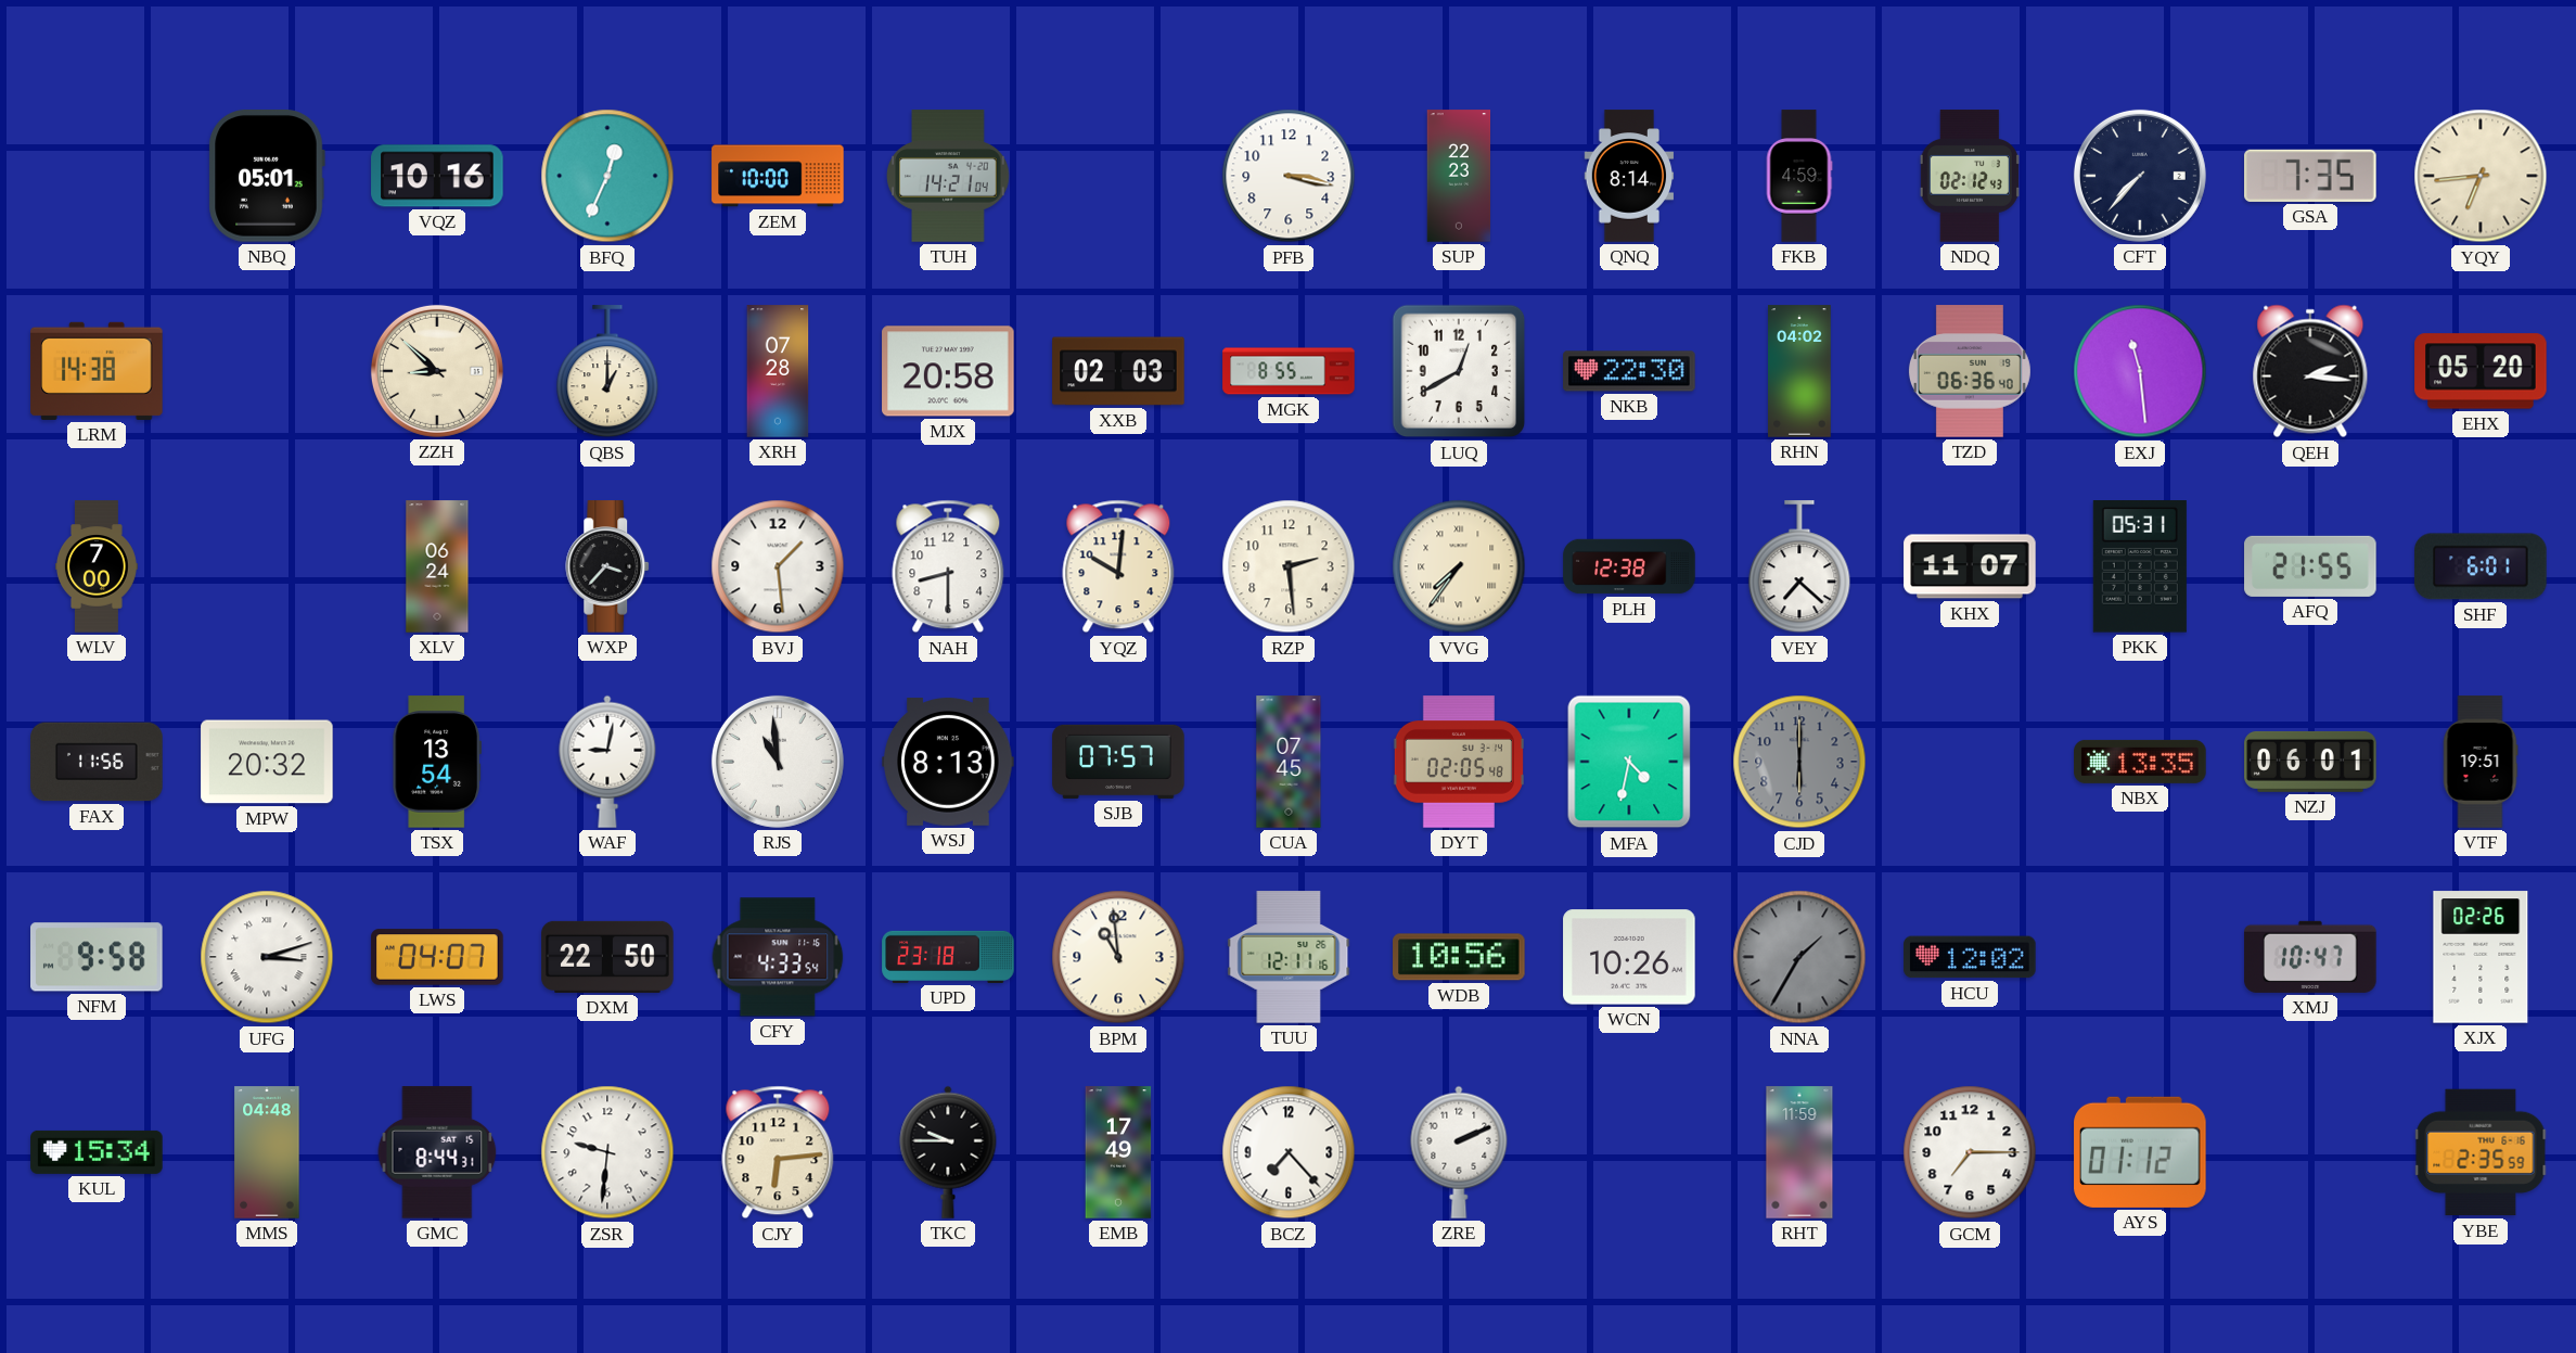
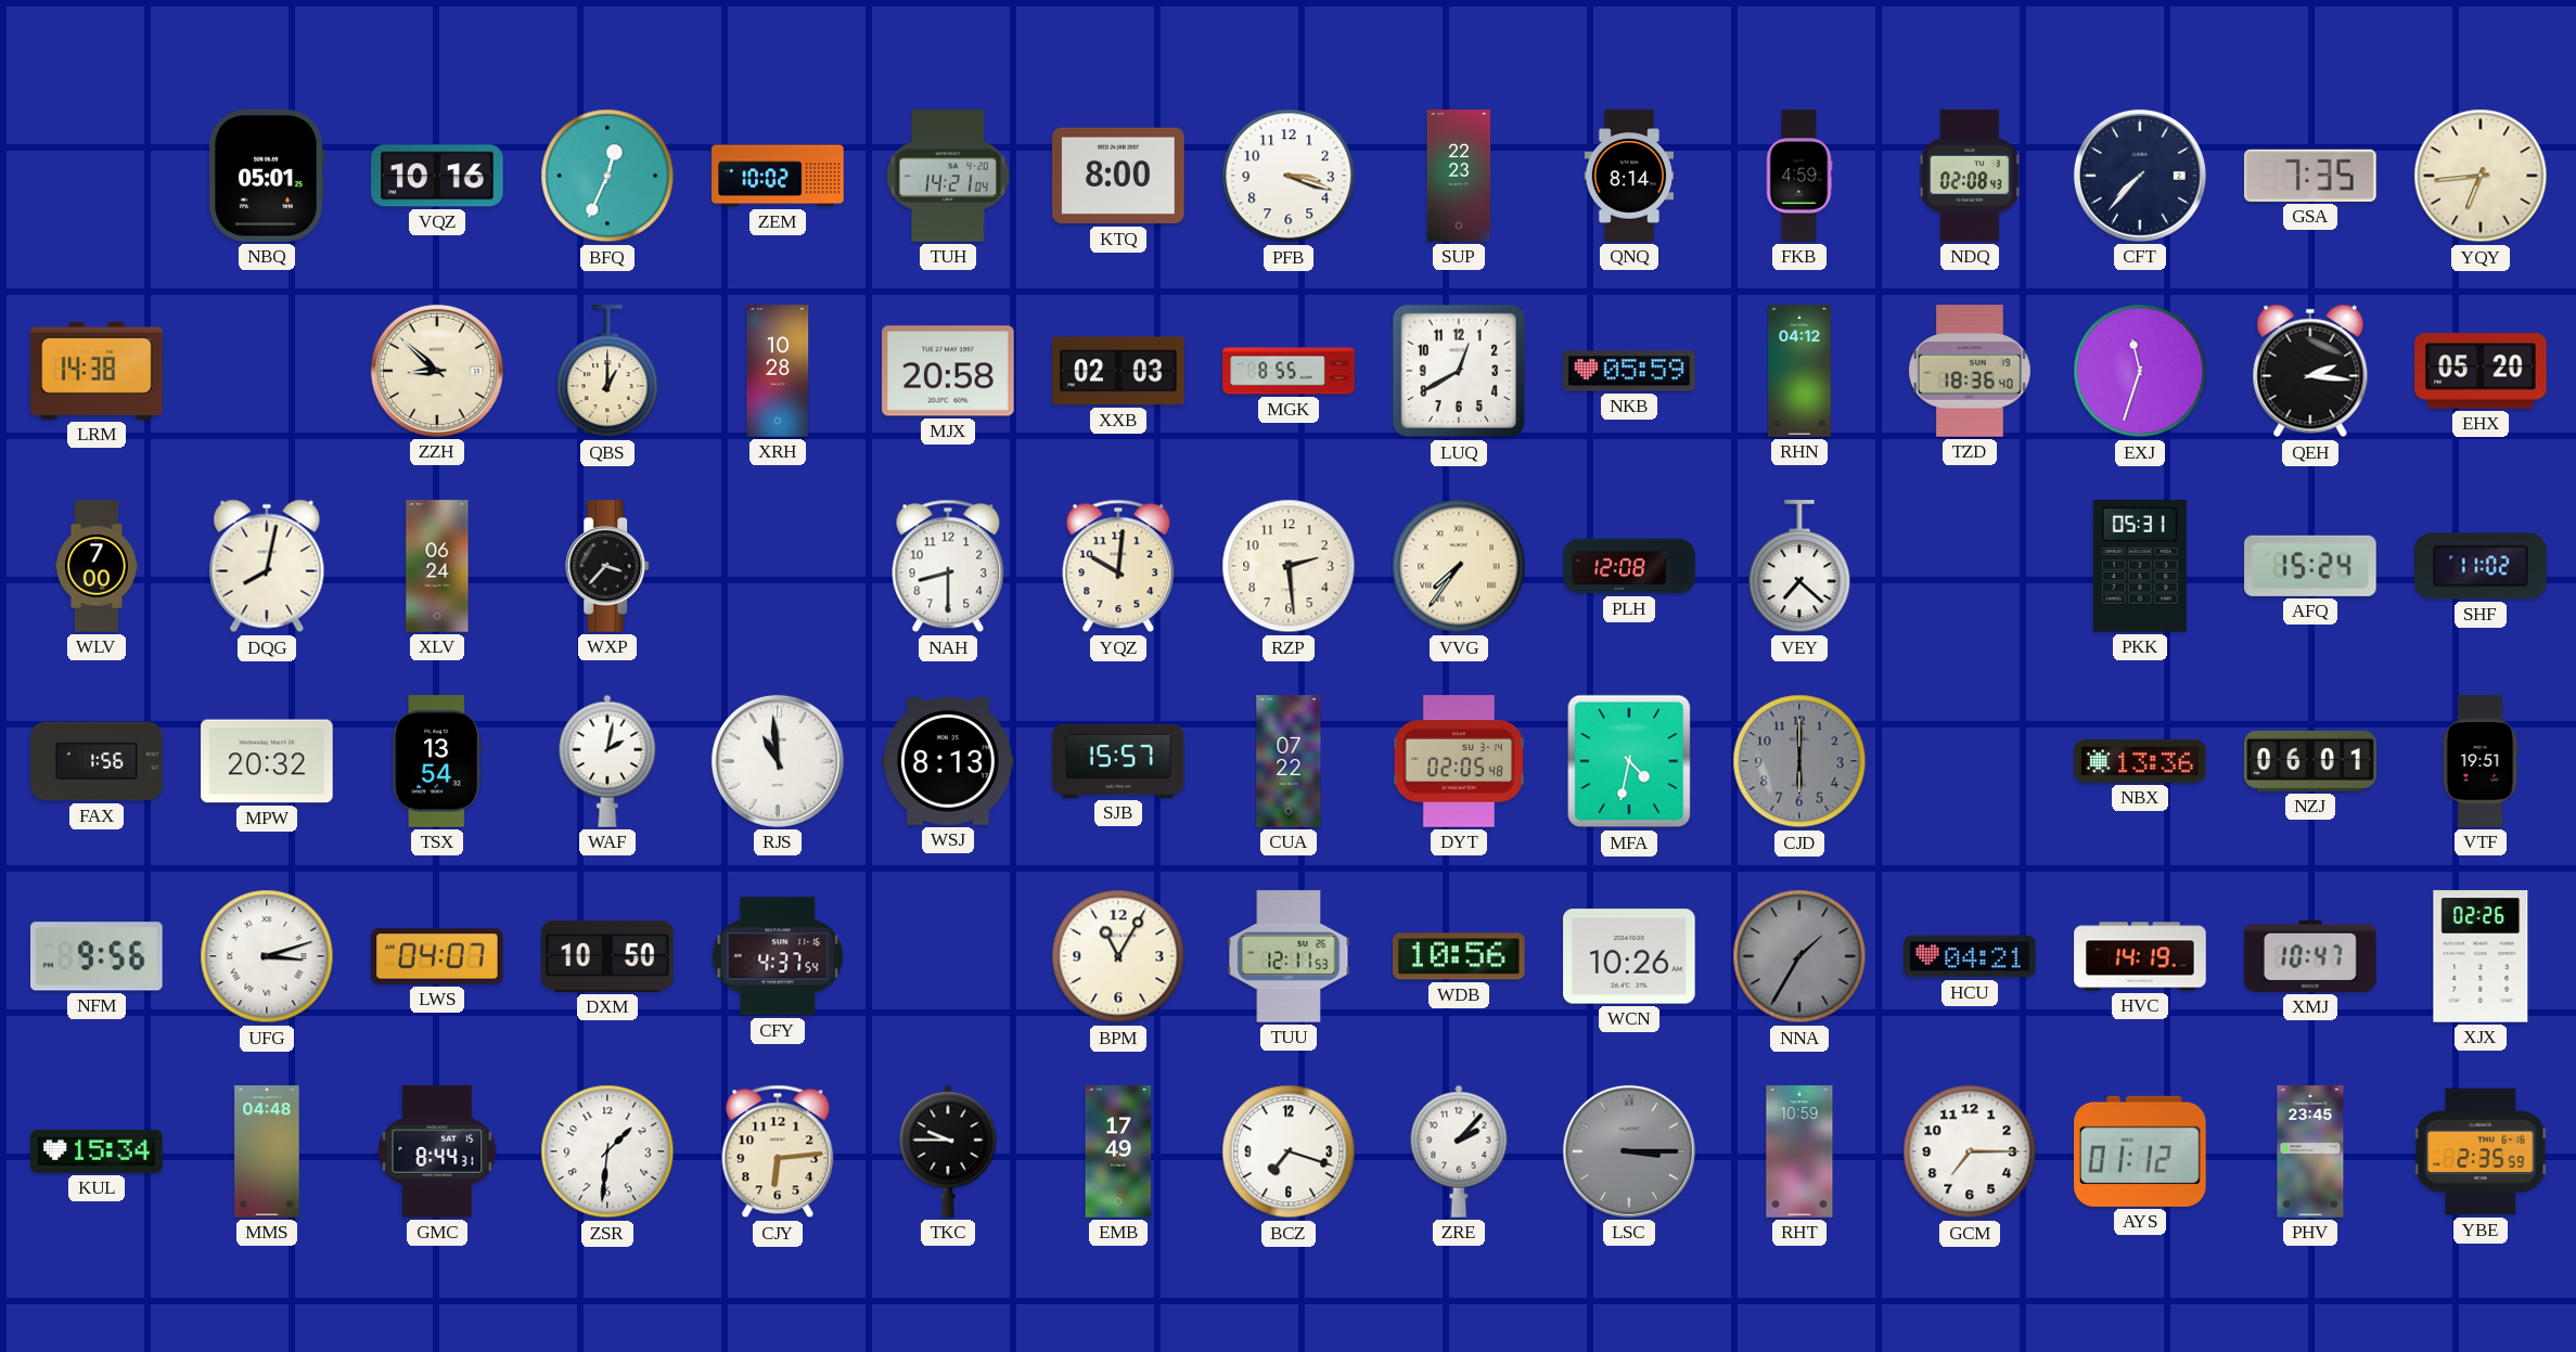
ZEM: 10:00 -> 10:02
KTQ: none -> 8:00
PFB: 3:17 -> 3:18
NDQ: 02:12 -> 02:08
XRH: 07:28 -> 10:28
NKB: 22:30 -> 05:59
RHN: 04:02 -> 04:12
TZD: 06:36 -> 18:36
EXJ: 11:29 -> 11:33
DQG: none -> 8:02
BVJ: 1:29 -> none
PLH: 12:38 -> 12:08
KHX: 11:07 -> none
AFQ: 21:55 -> 15:24
SHF: 6:01 -> 11:02
FAX: 11:56 -> 1:56
WAF: 9:02 -> 2:02
SJB: 07:57 -> 15:57
CUA: 07:45 -> 07:22
NBX: 13:35 -> 13:36
NFM: 9:58 -> 9:56
DXM: 22:50 -> 10:50
CFY: 4:33 -> 4:37
UPD: 23:18 -> none
BPM: 10:59 -> 11:05
TUU: 12:11:16 -> 12:11:53
HCU: 12:02 -> 04:21
HVC: none -> 14:19
ZSR: 9:31 -> 1:31
BCZ: 7:23 -> 7:18
ZRE: 2:11 -> 2:07
LSC: none -> 3:15
RHT: 11:59 -> 10:59
PHV: none -> 23:45
